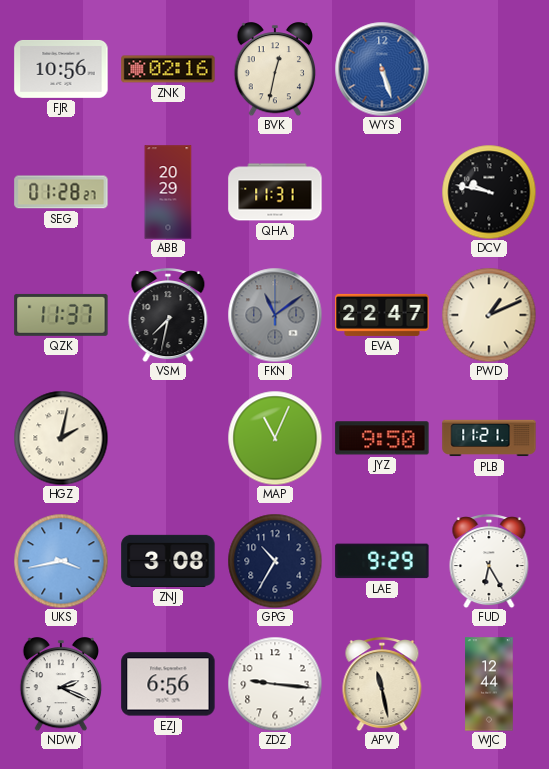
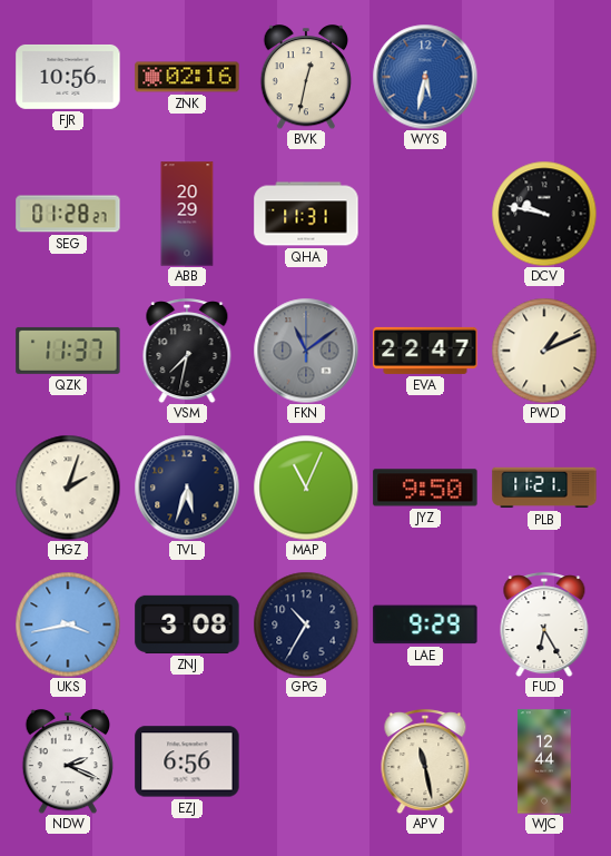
WYS: 5:27 -> 5:32
HGZ: 2:02 -> 2:03
TVL: none -> 5:33
ZDZ: 9:16 -> none
